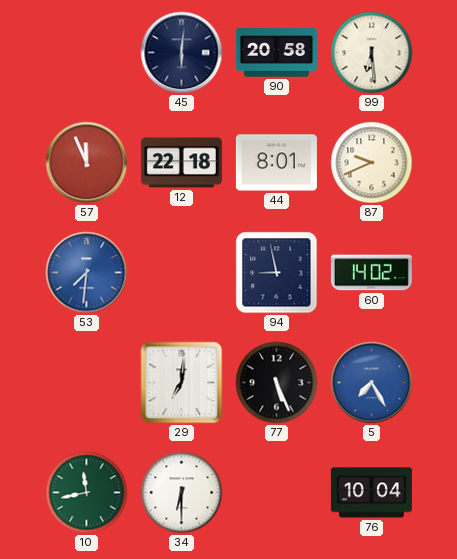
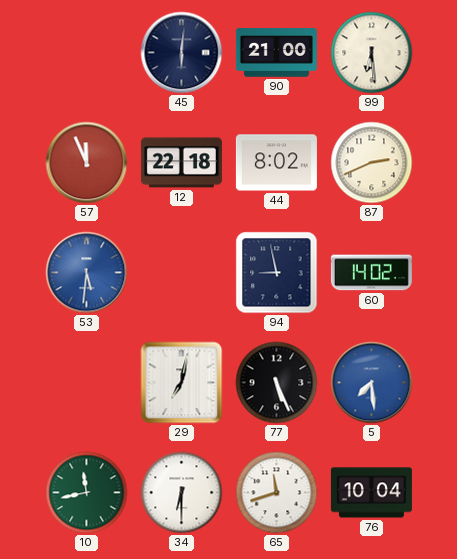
90: 20:58 -> 21:00
44: 8:01 -> 8:02
87: 9:41 -> 2:41
53: 7:31 -> 5:31
29: 7:01 -> 7:02
5: 7:25 -> 7:29
65: none -> 11:42
